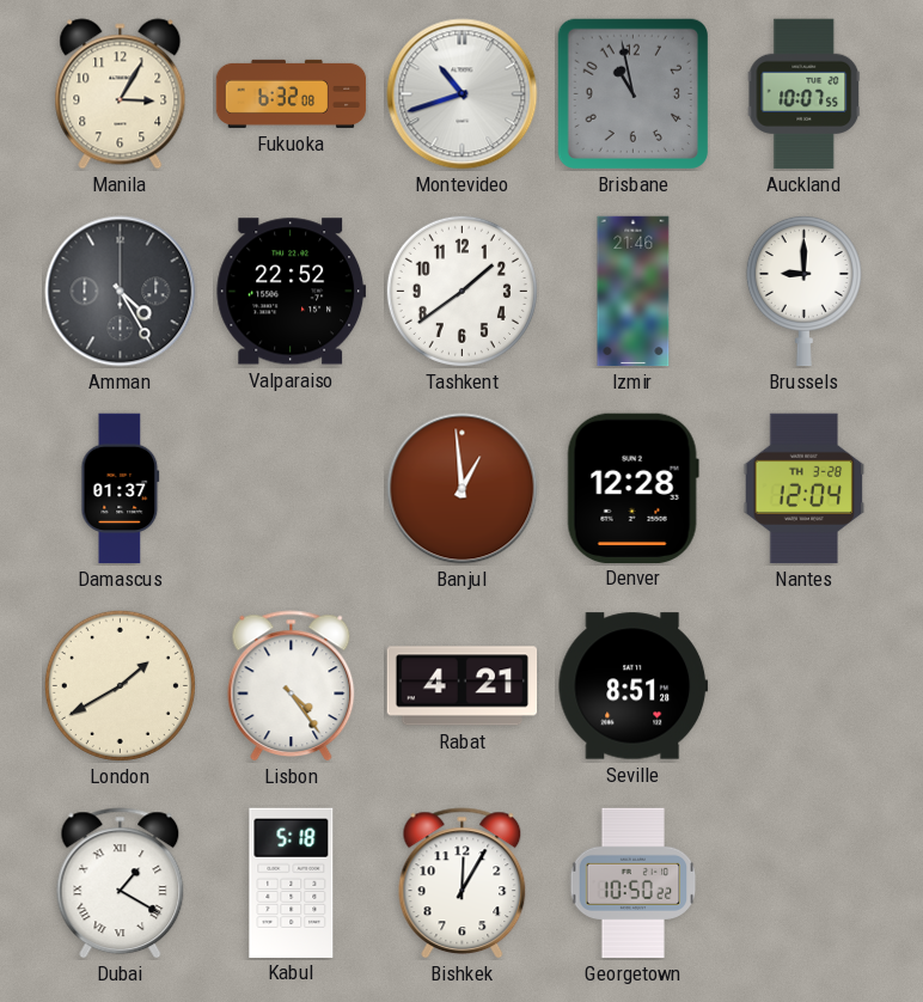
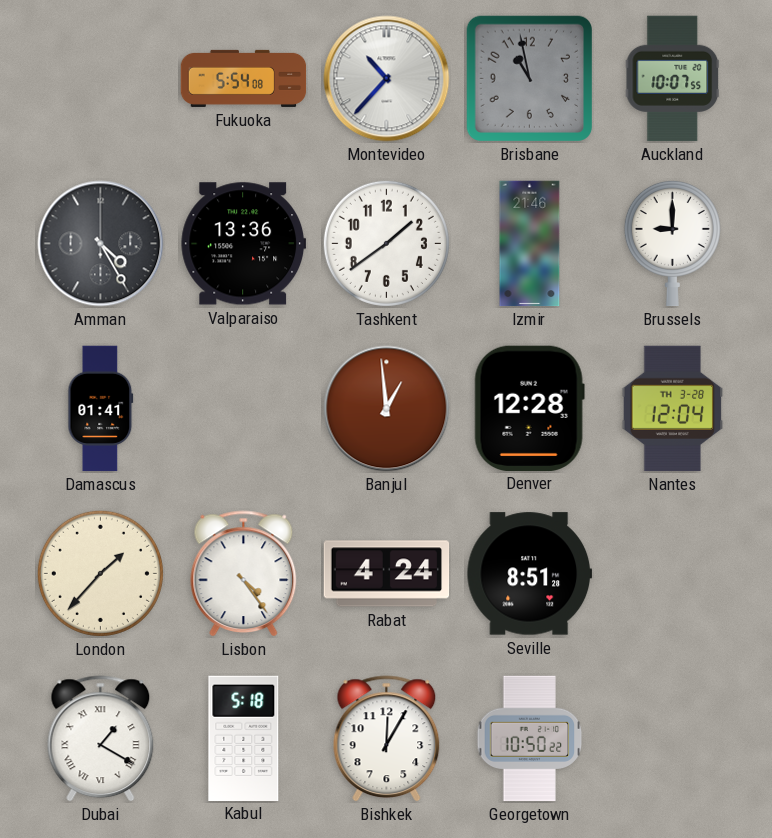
Manila: 3:05 -> none
Fukuoka: 6:32 -> 5:54
Montevideo: 10:42 -> 10:37
Valparaiso: 22:52 -> 13:36
Damascus: 01:37 -> 01:41
London: 1:40 -> 1:37
Rabat: 4:21 -> 4:24
